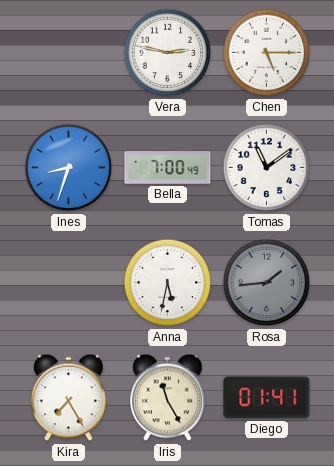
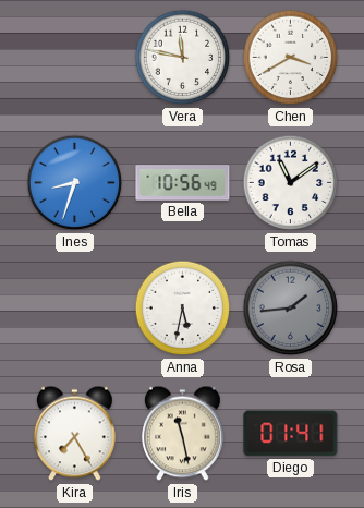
Vera: 2:47 -> 11:47
Chen: 5:15 -> 3:40
Bella: 7:00 -> 10:56
Iris: 11:25 -> 11:28
